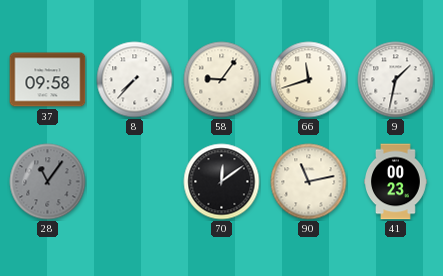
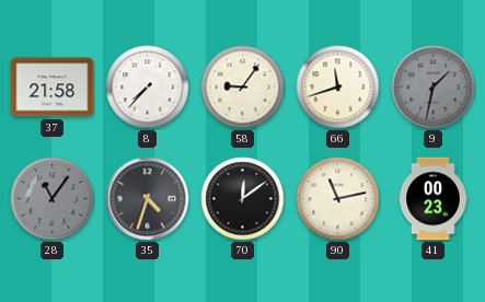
37: 09:58 -> 21:58
9 dial: white -> grey
35: none -> 4:33
